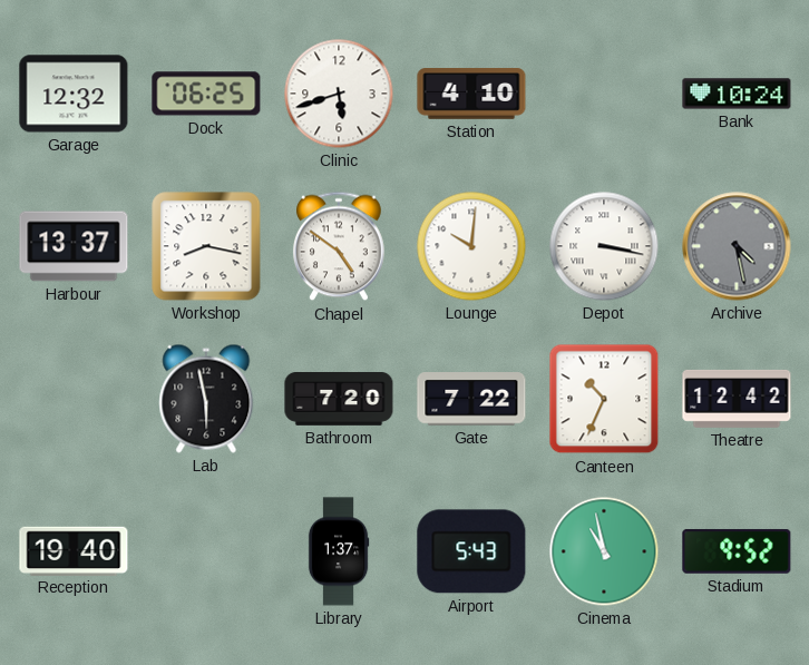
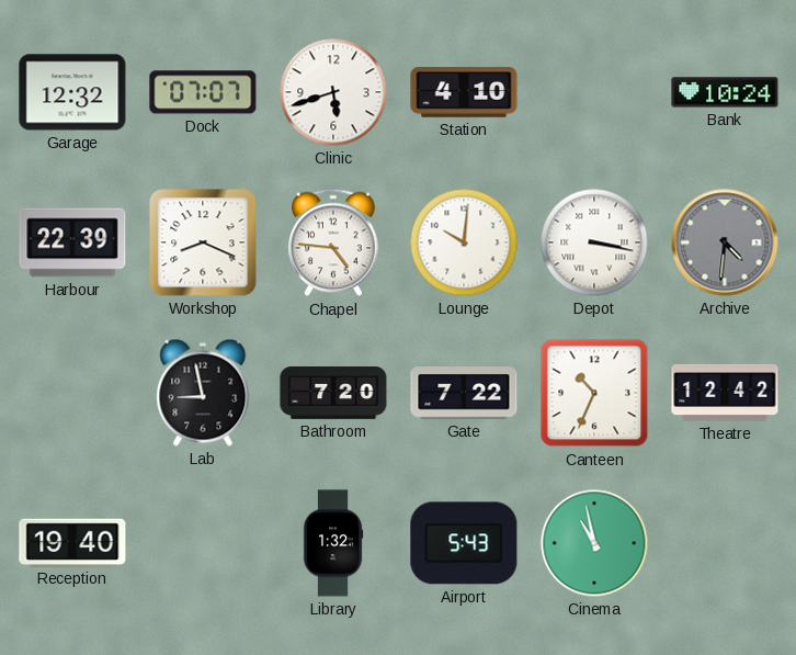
Dock: 06:25 -> 07:07
Harbour: 13:37 -> 22:39
Workshop: 8:17 -> 8:19
Chapel: 4:51 -> 4:46
Archive: 4:28 -> 4:31
Lab: 5:58 -> 8:58
Library: 1:37 -> 1:32
Stadium: 9:52 -> none
